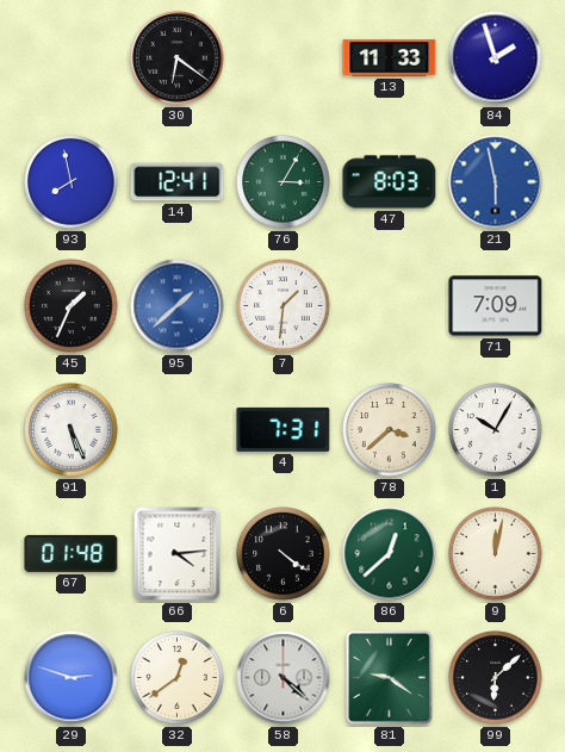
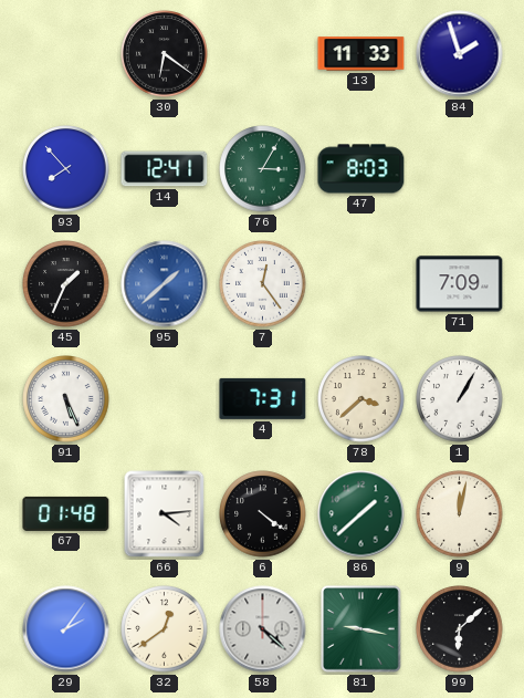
93: 7:58 -> 7:53
21: 5:58 -> none
7: 1:31 -> 12:24
1: 10:05 -> 1:05
86: 12:38 -> 1:38
29: 2:48 -> 2:06
81: 9:21 -> 9:17
